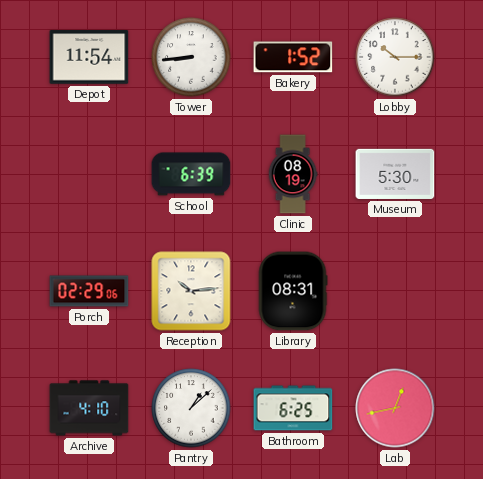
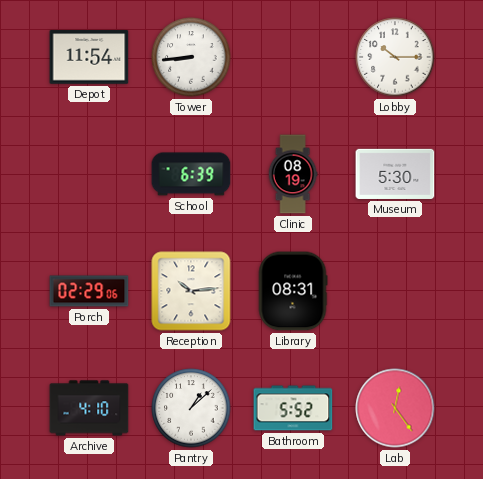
Bakery: 1:52 -> none
Bathroom: 6:25 -> 5:52
Lab: 12:43 -> 12:24
